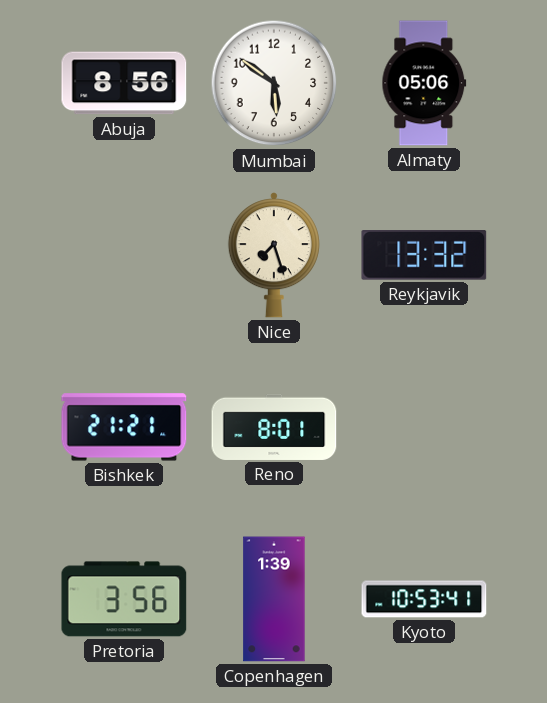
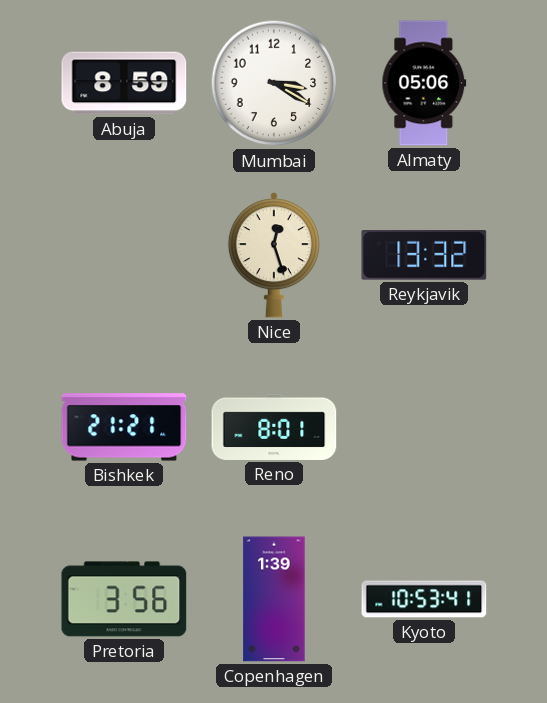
Abuja: 8:56 -> 8:59
Mumbai: 5:51 -> 3:20
Nice: 7:27 -> 12:27
